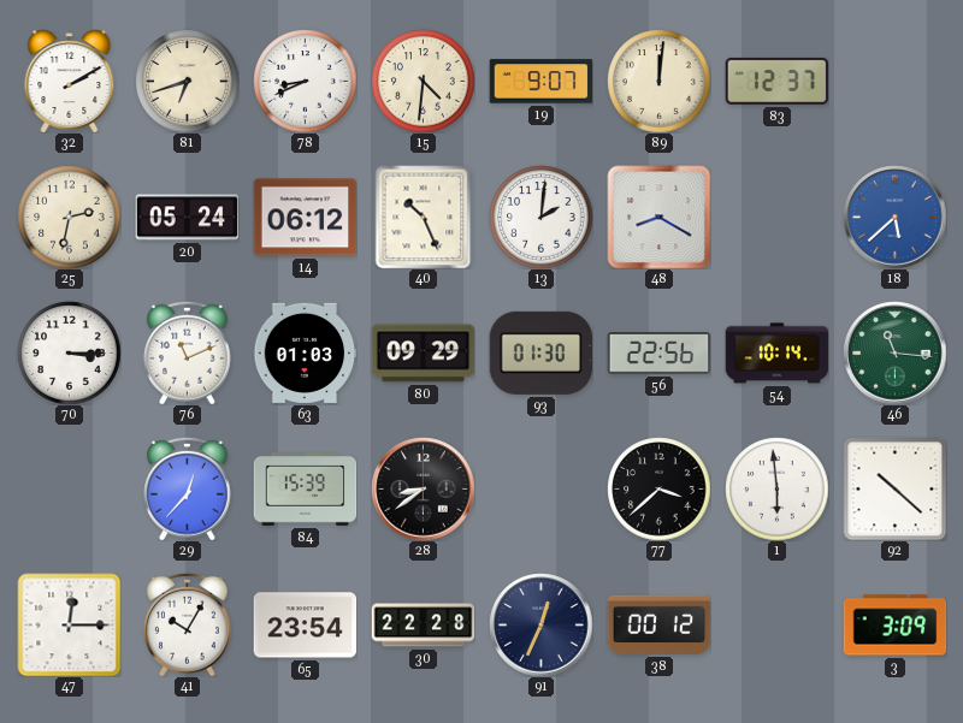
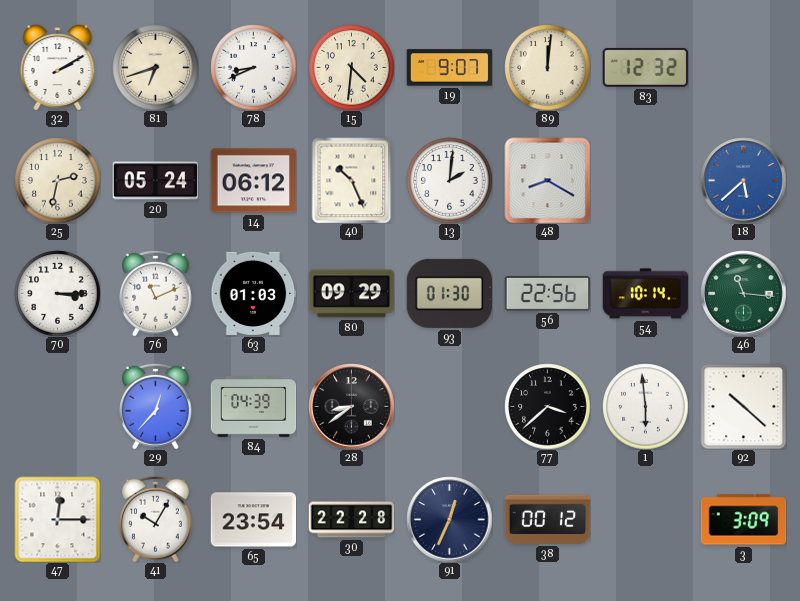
83: 12:37 -> 12:32
84: 15:39 -> 04:39
